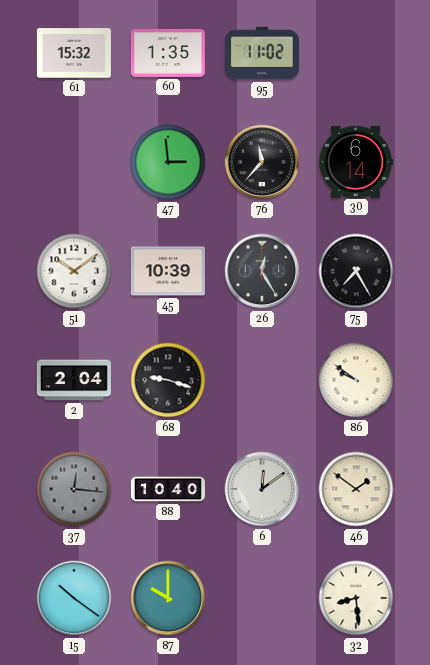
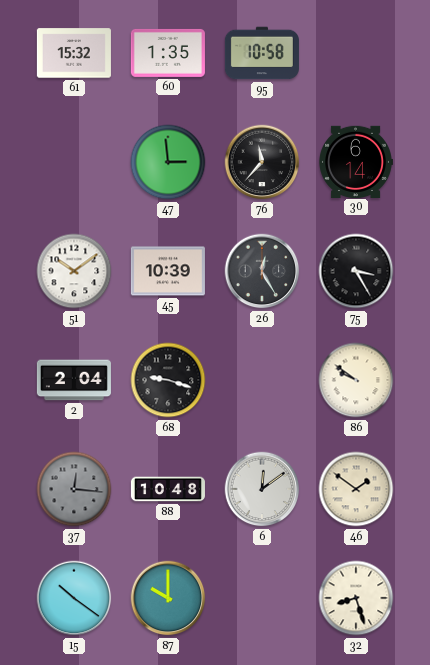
95: 11:02 -> 10:58
75: 7:25 -> 3:25
88: 10:40 -> 10:48
32: 8:29 -> 8:27
